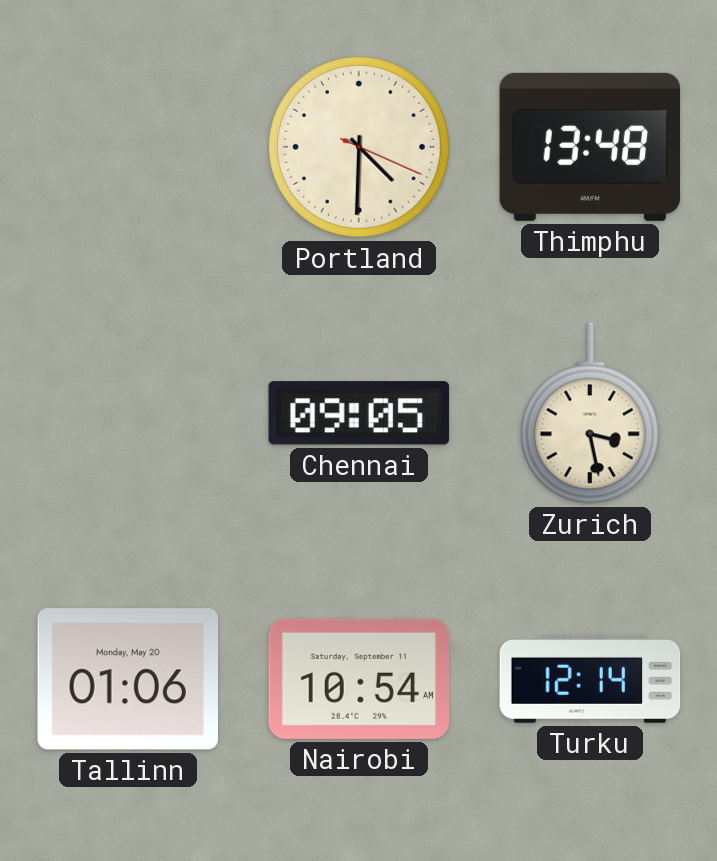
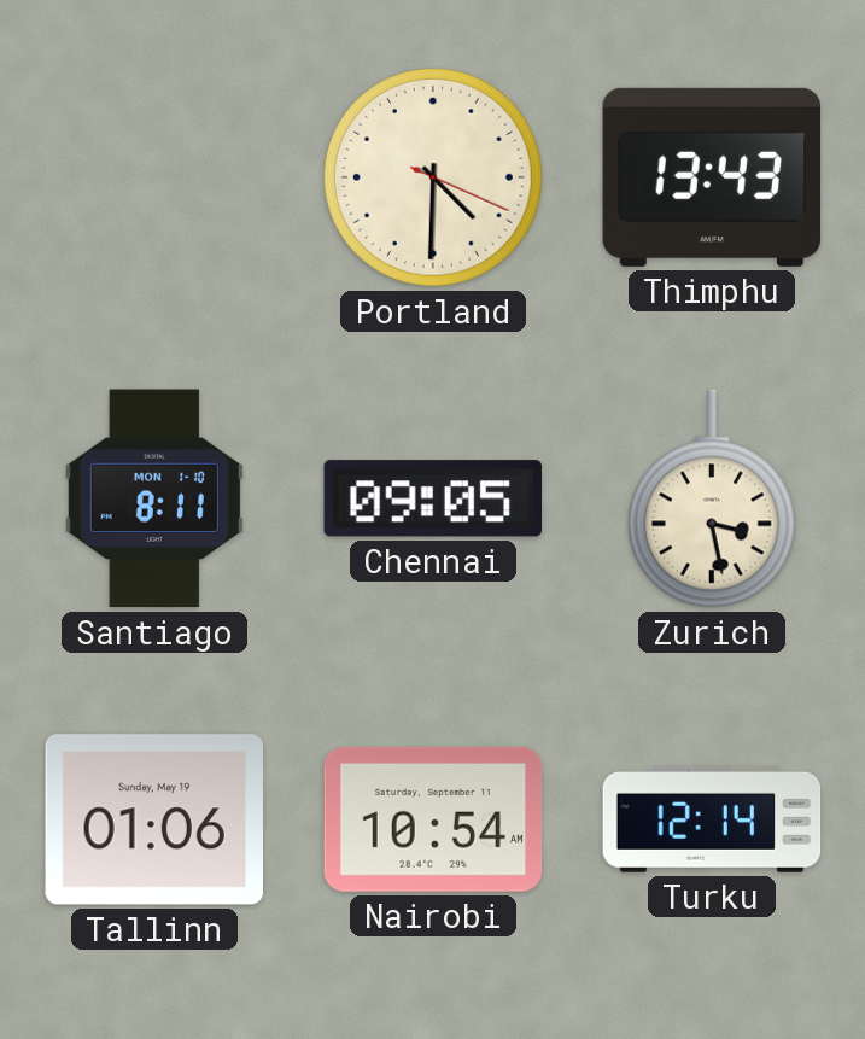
Thimphu: 13:48 -> 13:43
Santiago: none -> 8:11
Tallinn date: Monday, May 20 -> Sunday, May 19
